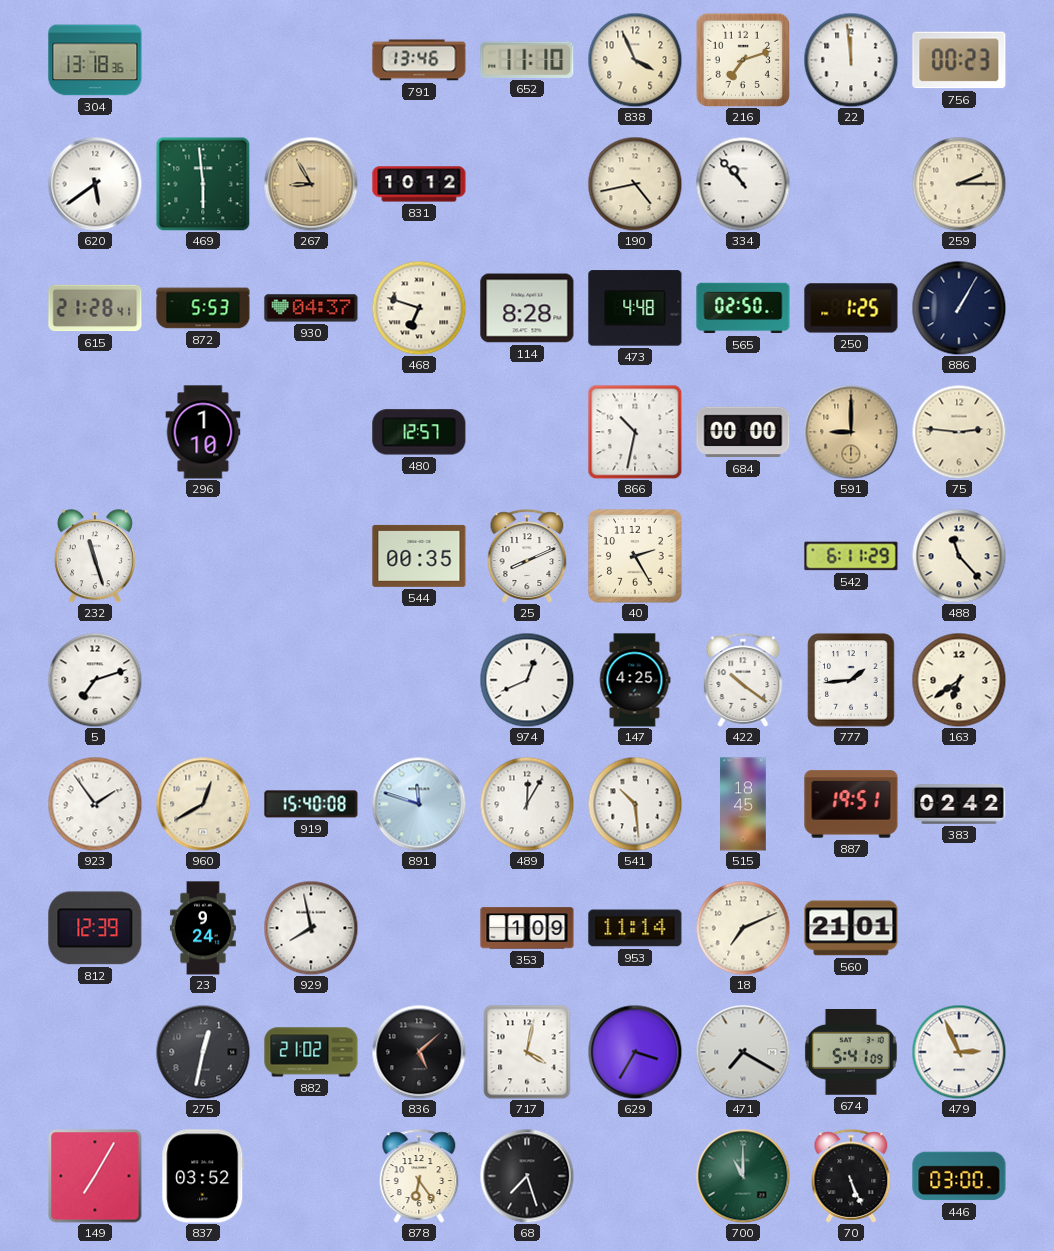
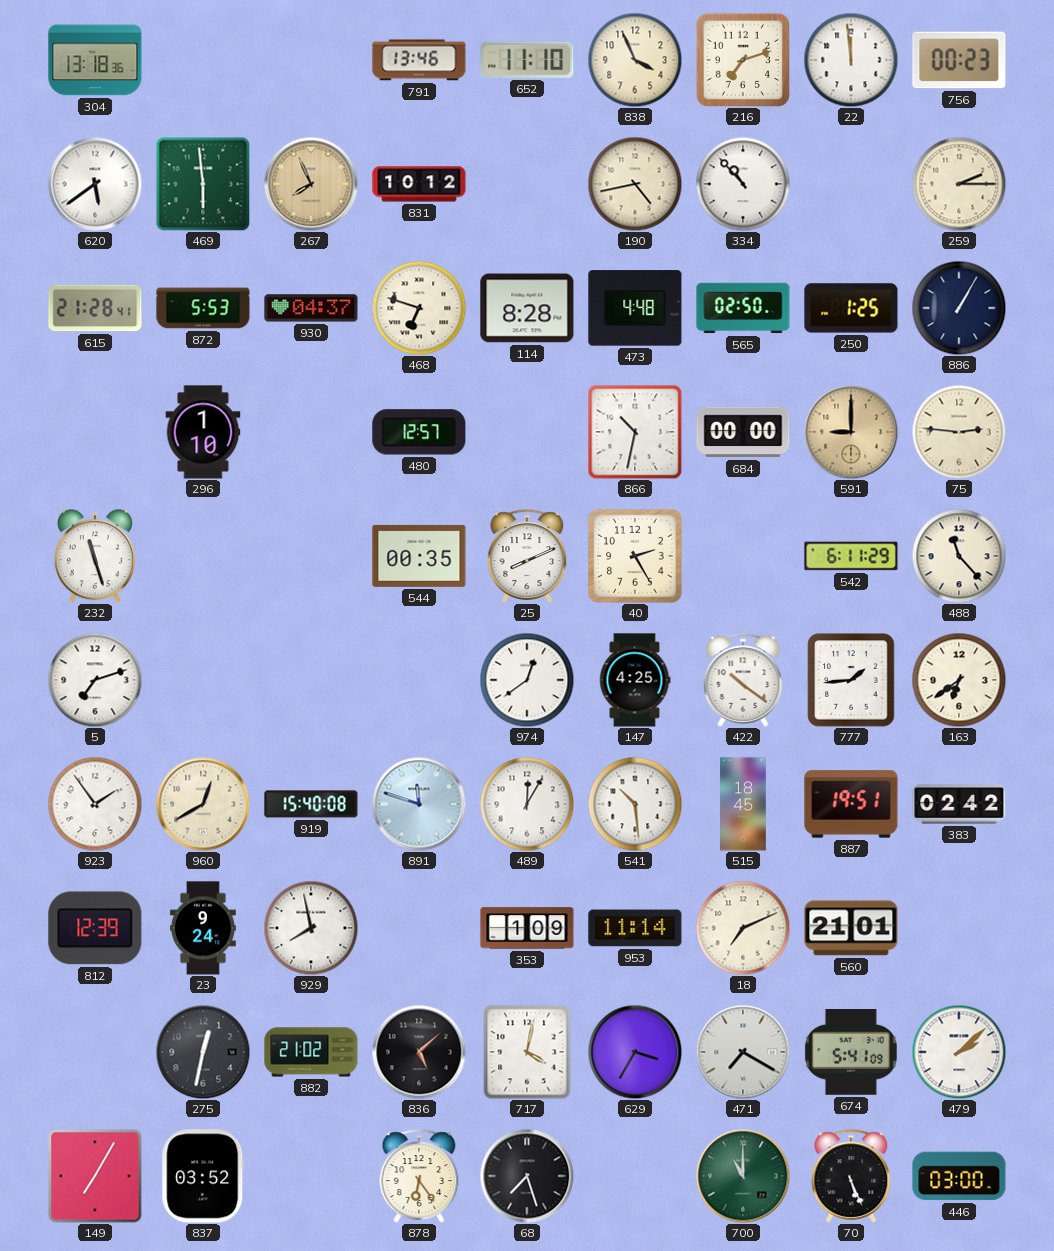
267: 8:55 -> 7:56
974: 12:41 -> 12:39
479: 2:56 -> 2:08
